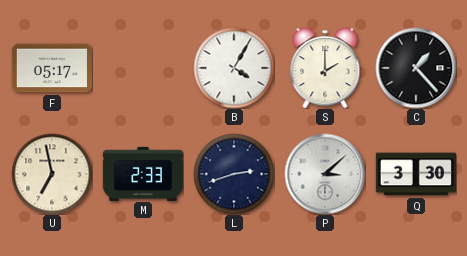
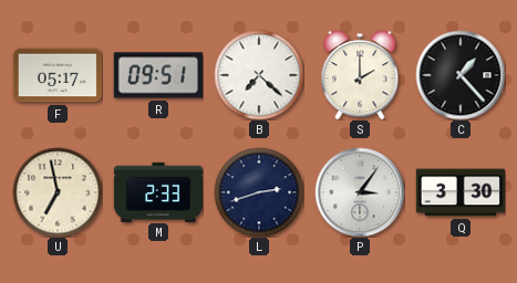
R: none -> 09:51
B: 4:05 -> 7:22
P: 3:08 -> 3:06
